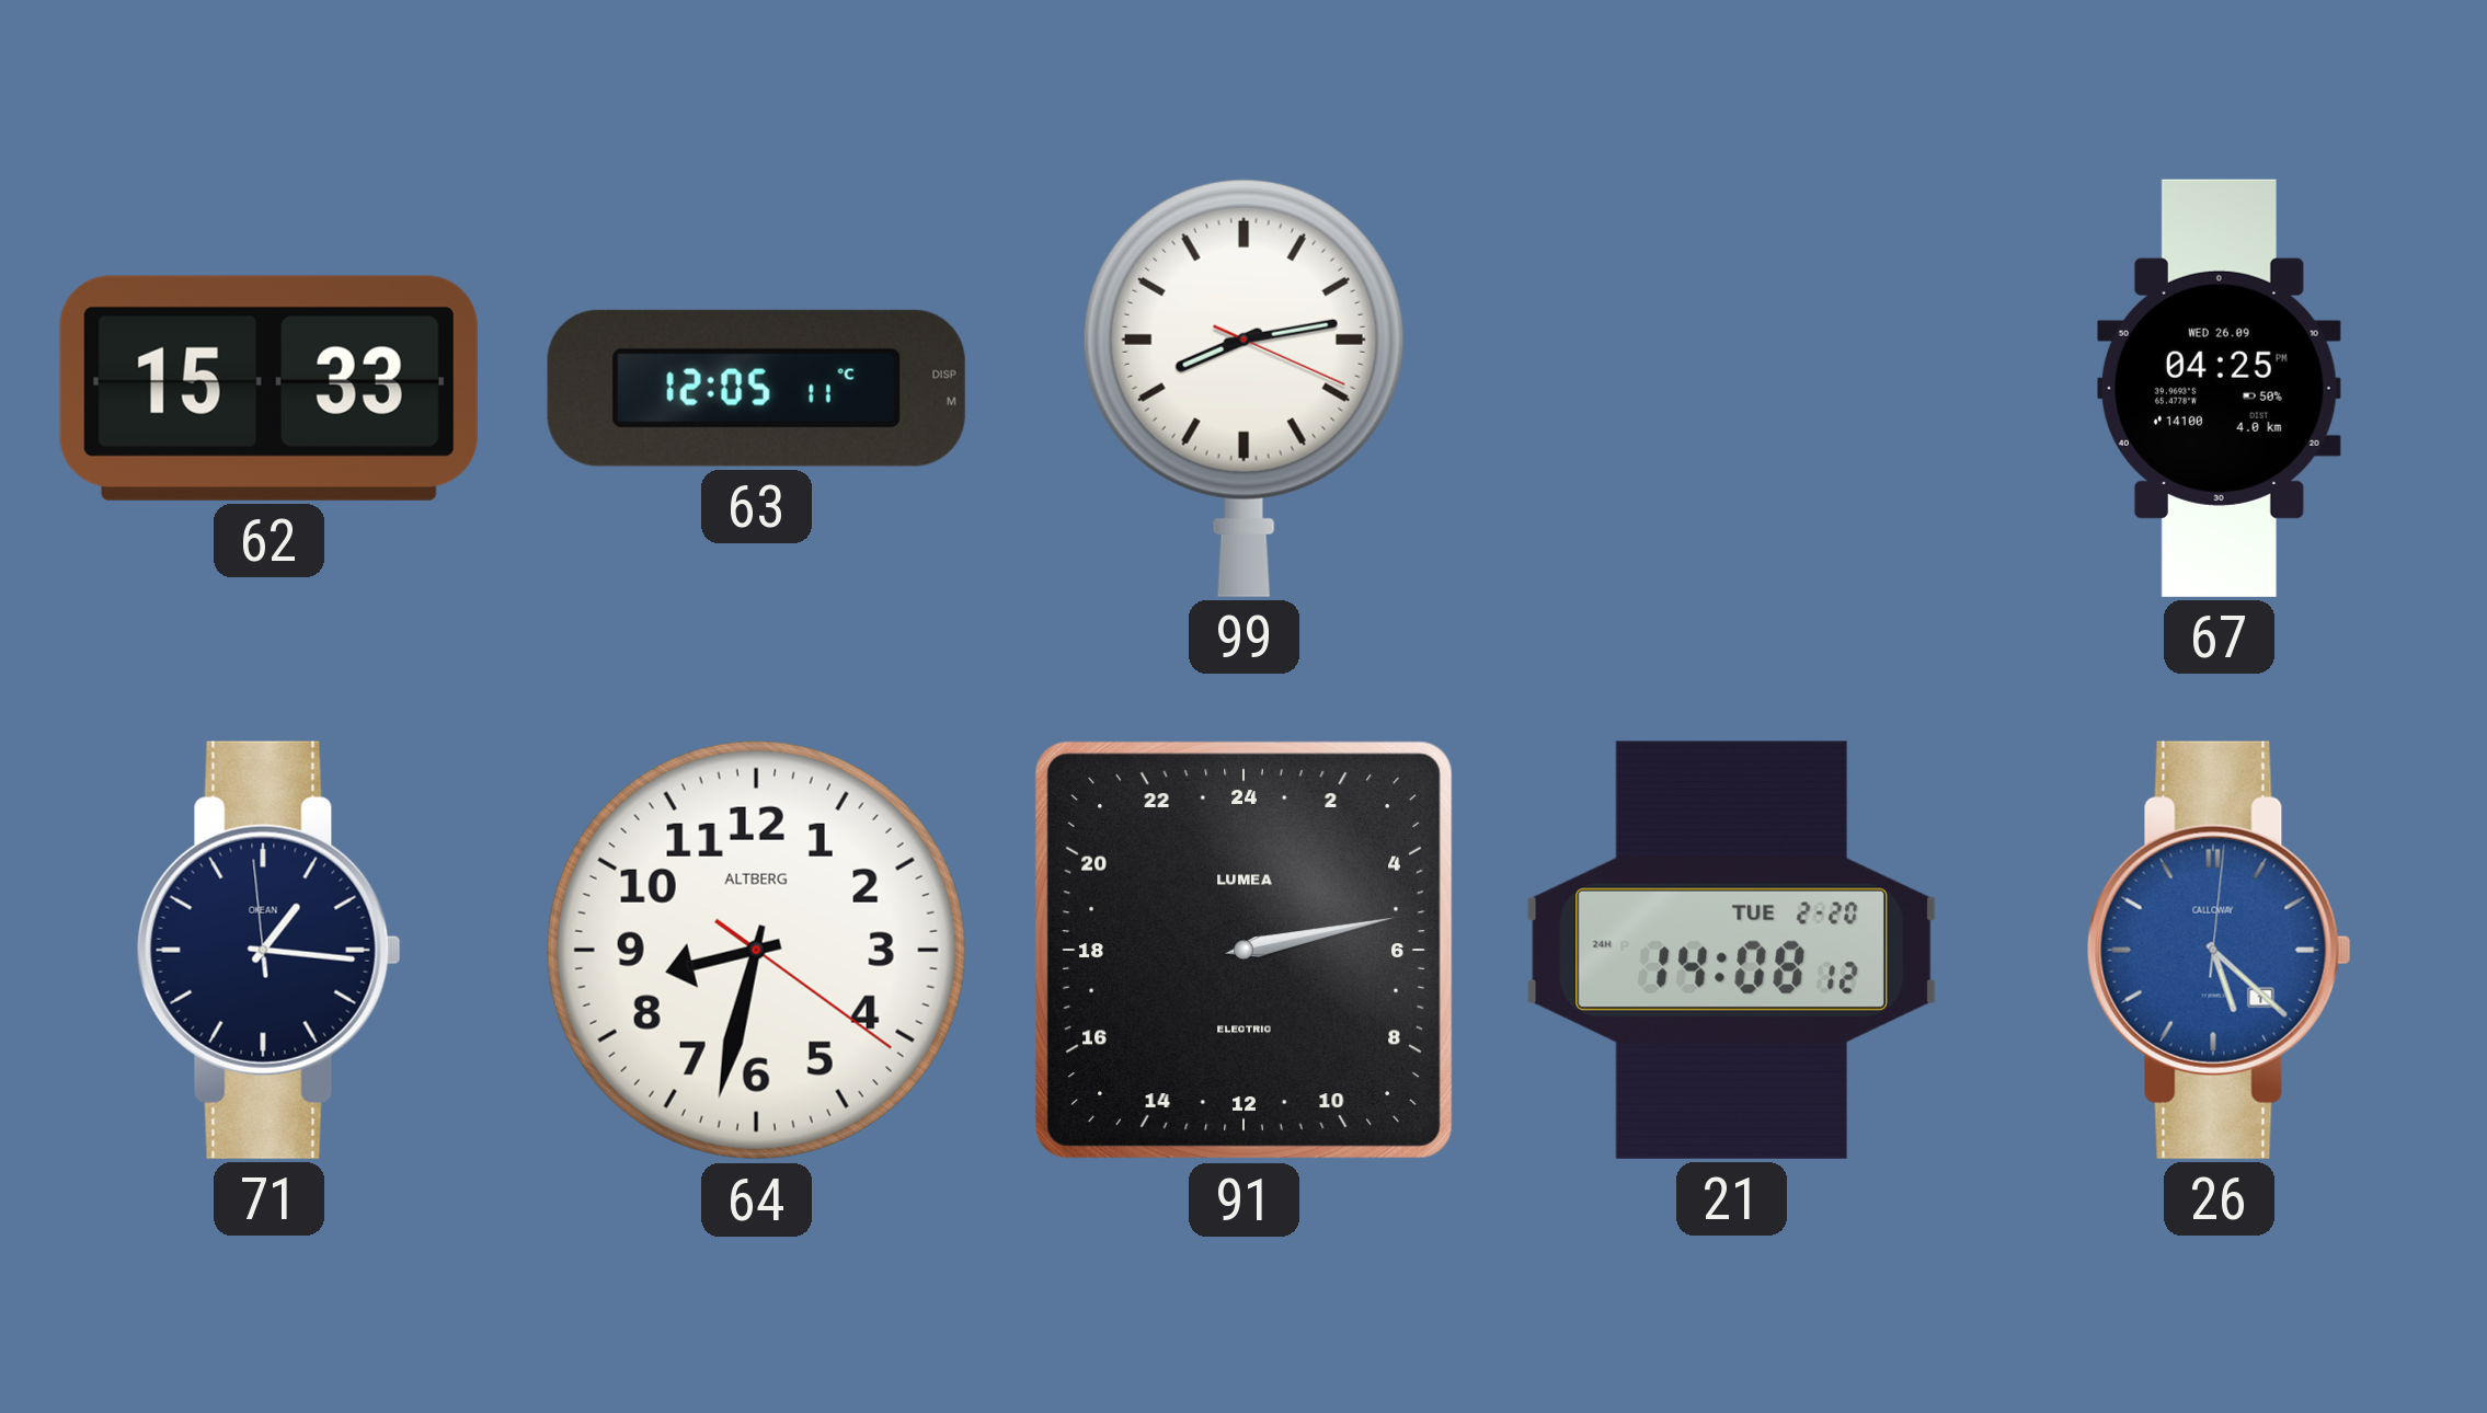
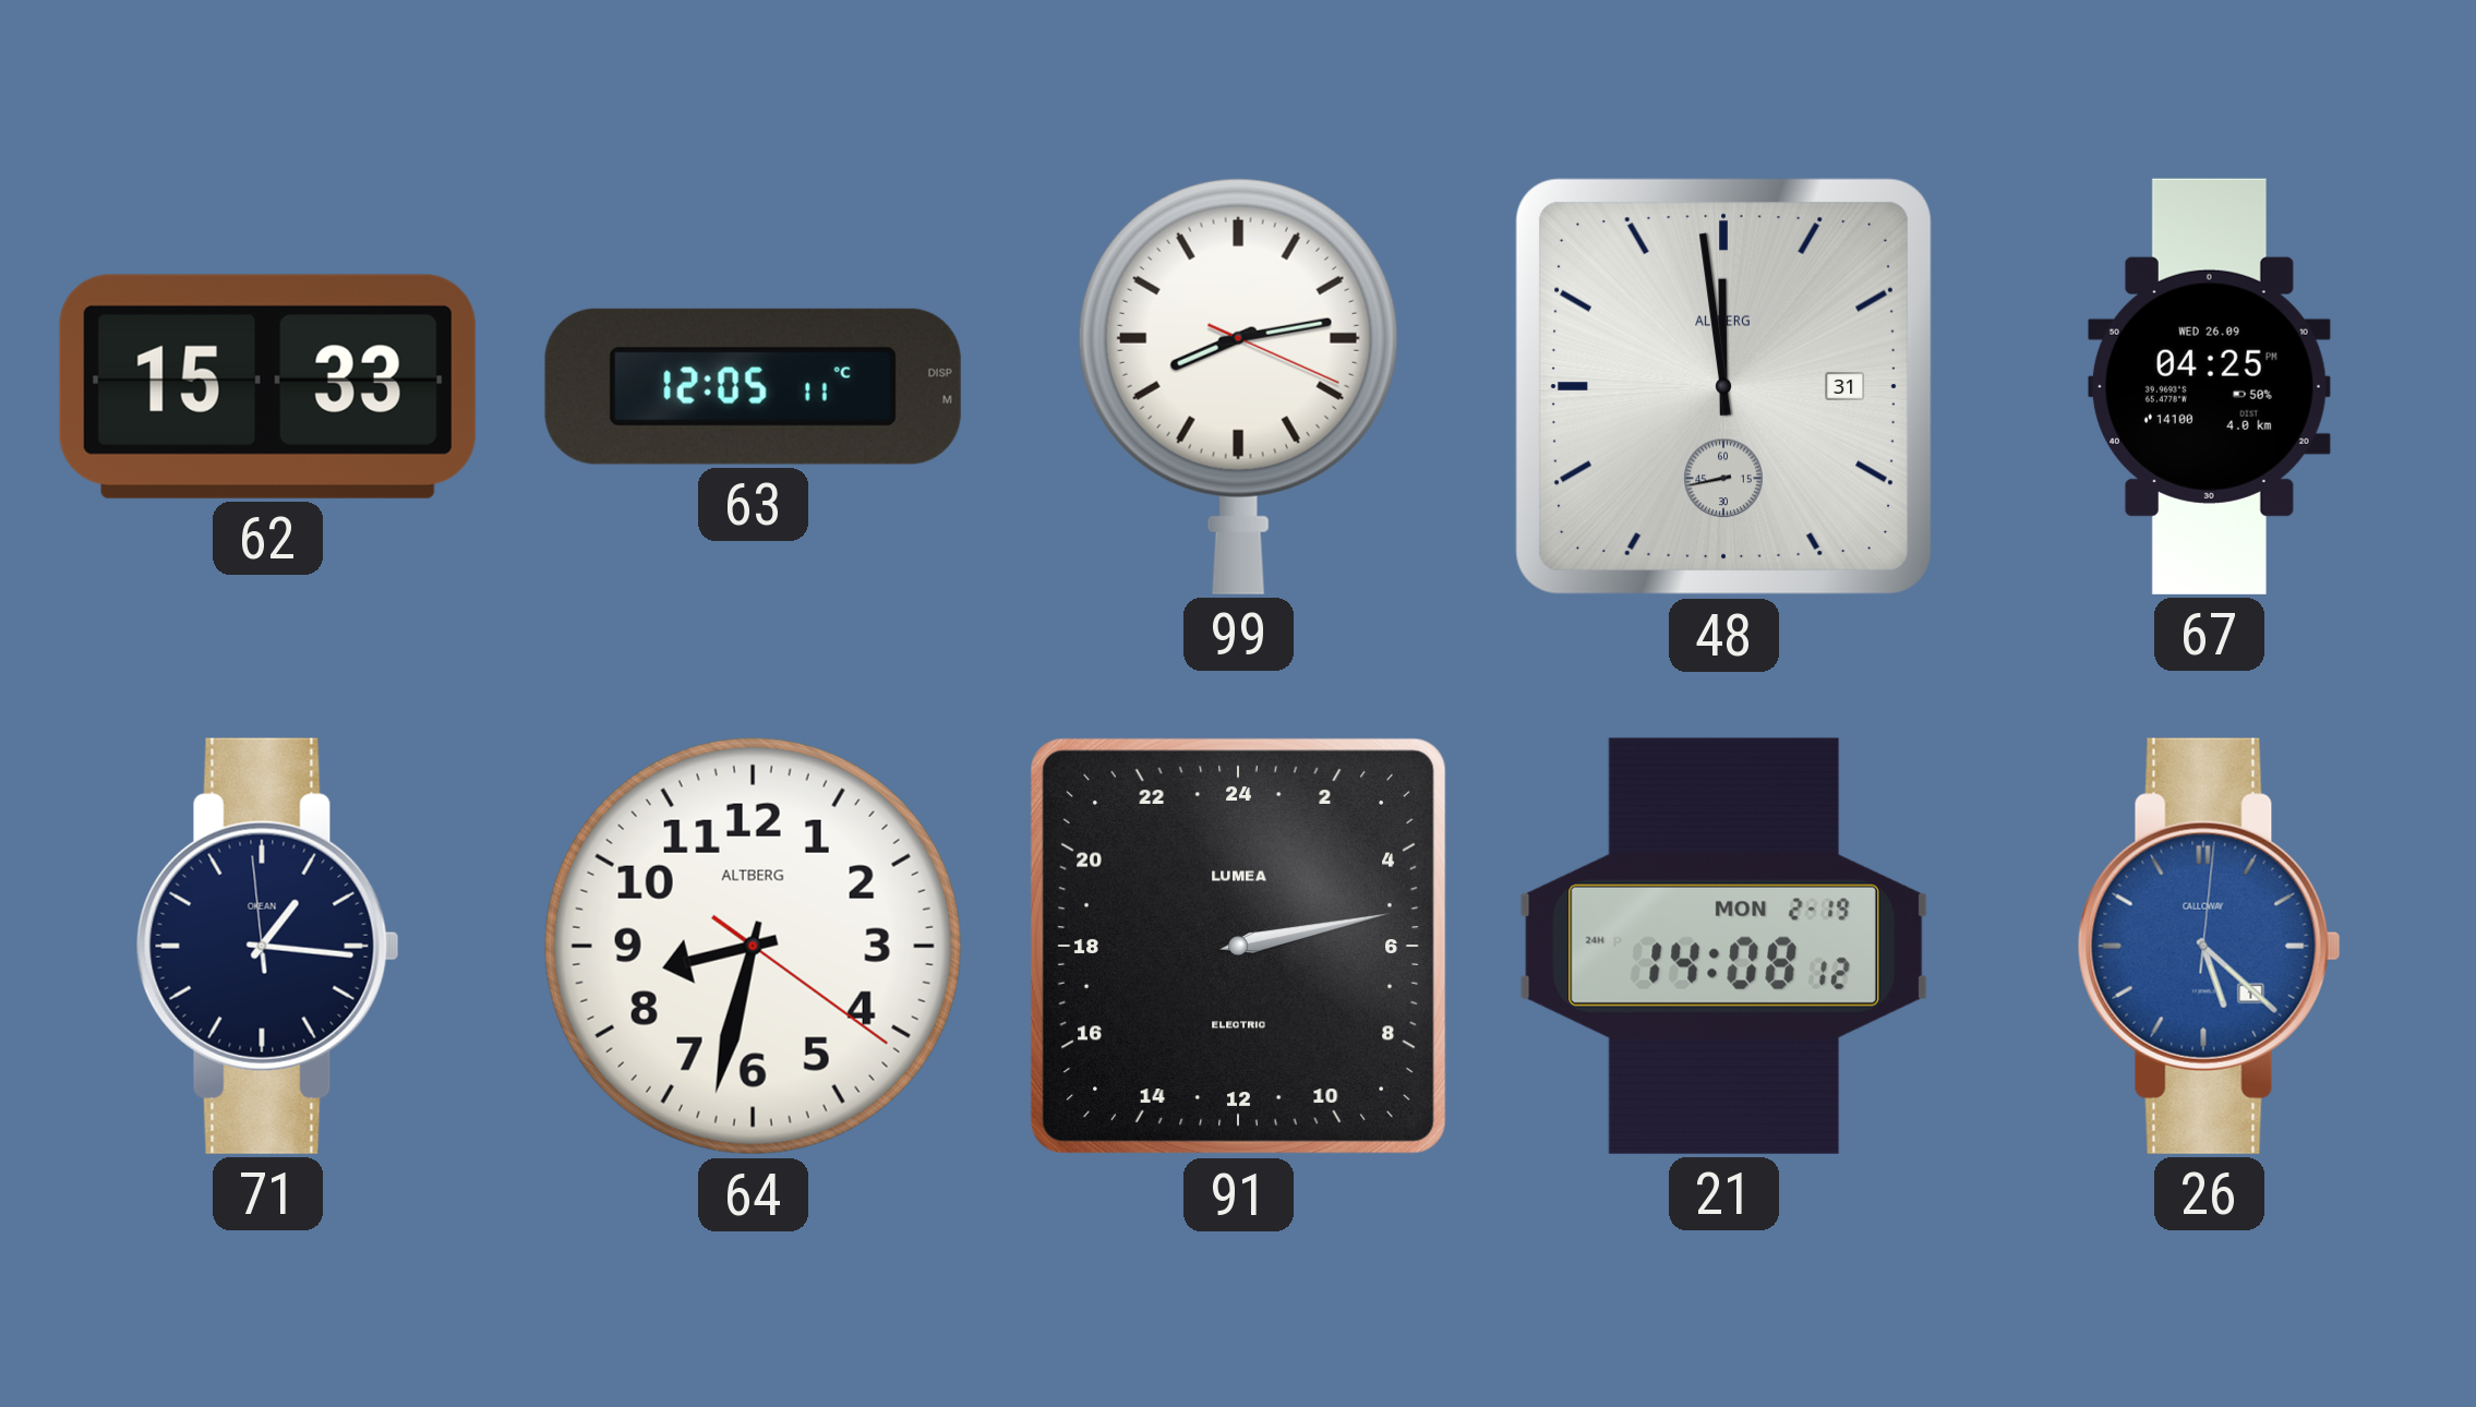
48: none -> 11:58
21 date: TUE 2-20 -> MON 2-19
